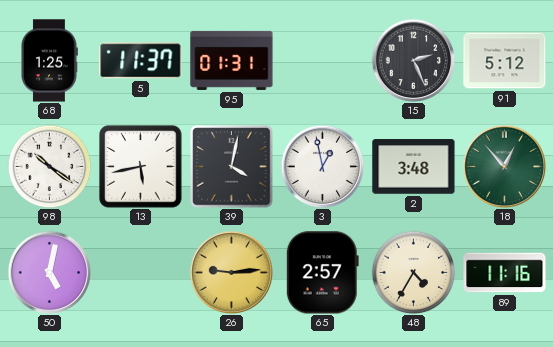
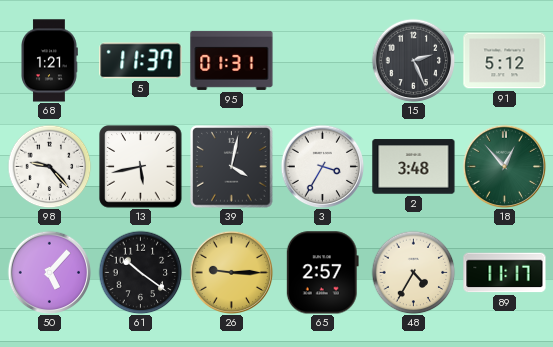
68: 1:25 -> 1:21
98: 10:21 -> 9:23
3: 12:58 -> 3:35
50: 5:02 -> 5:07
61: none -> 10:21
26: 9:14 -> 9:15
89: 11:16 -> 11:17
